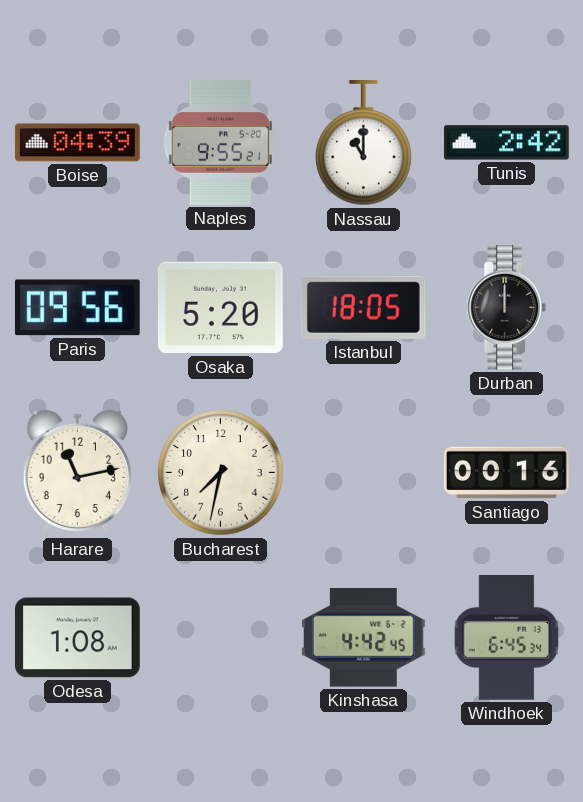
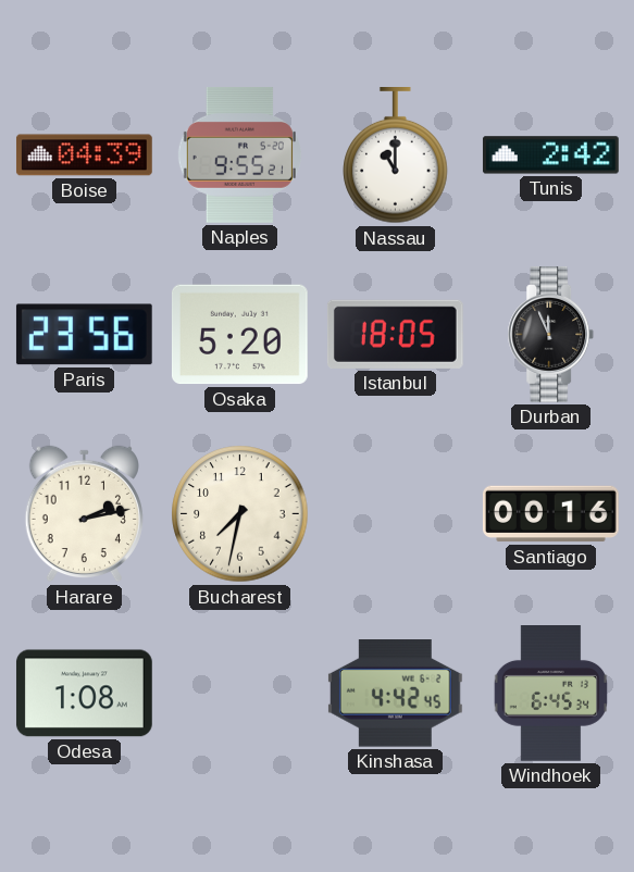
Paris: 09:56 -> 23:56
Durban: 12:00 -> 11:56
Harare: 11:13 -> 2:13
